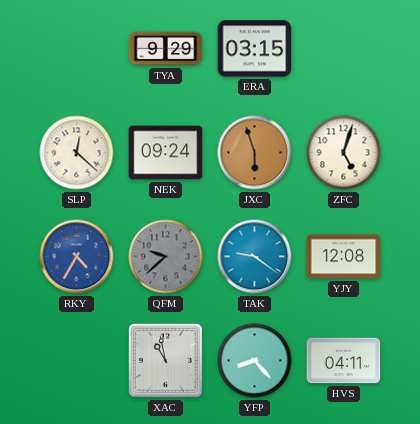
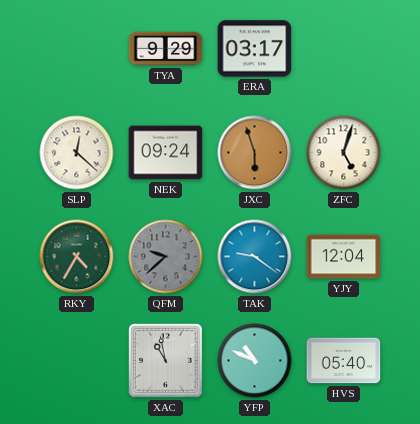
ERA: 03:15 -> 03:17
RKY dial: blue -> green
YJY: 12:08 -> 12:04
YFP: 8:23 -> 10:49
HVS: 04:11 -> 05:40
